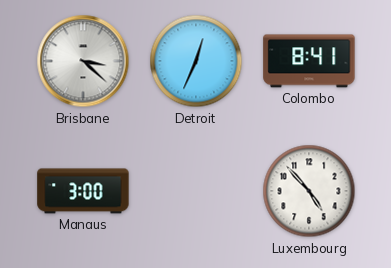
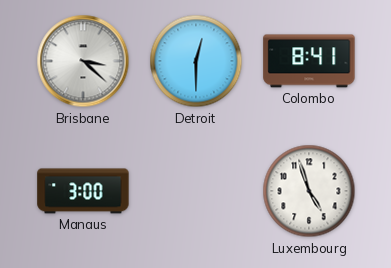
Detroit: 12:34 -> 12:30
Luxembourg: 4:53 -> 4:57
